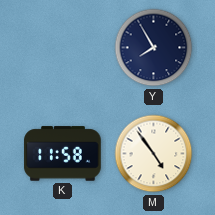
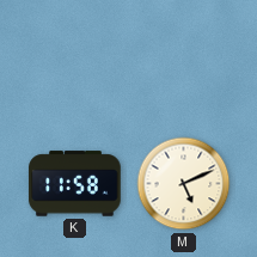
Y: 7:55 -> none
M: 4:54 -> 5:11
